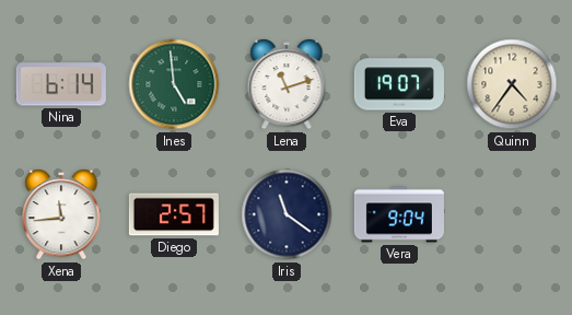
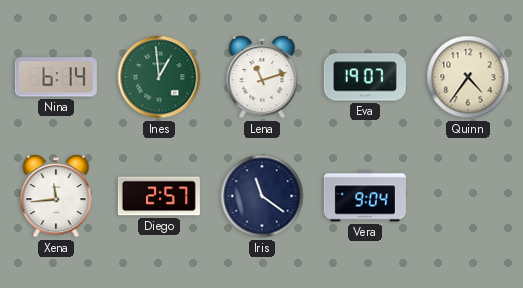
Ines: 4:59 -> 12:59
